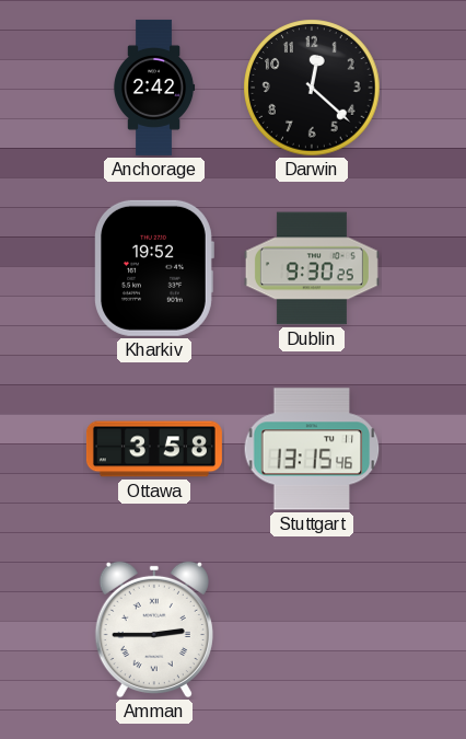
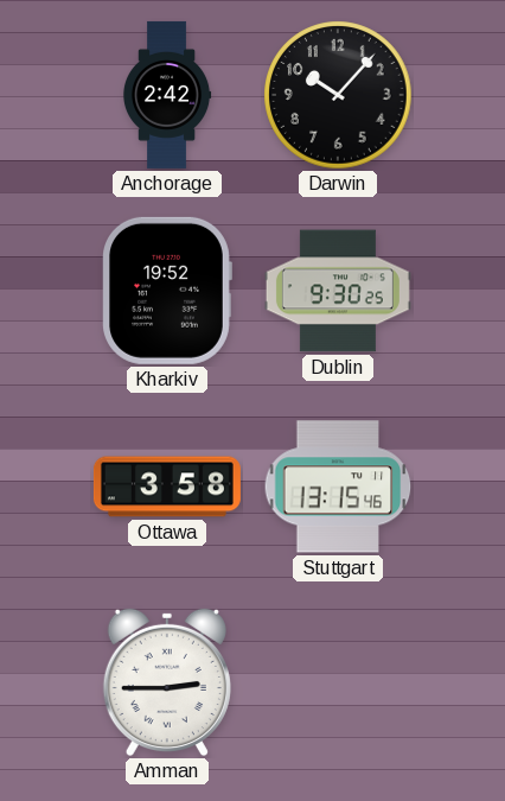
Darwin: 12:22 -> 10:07
